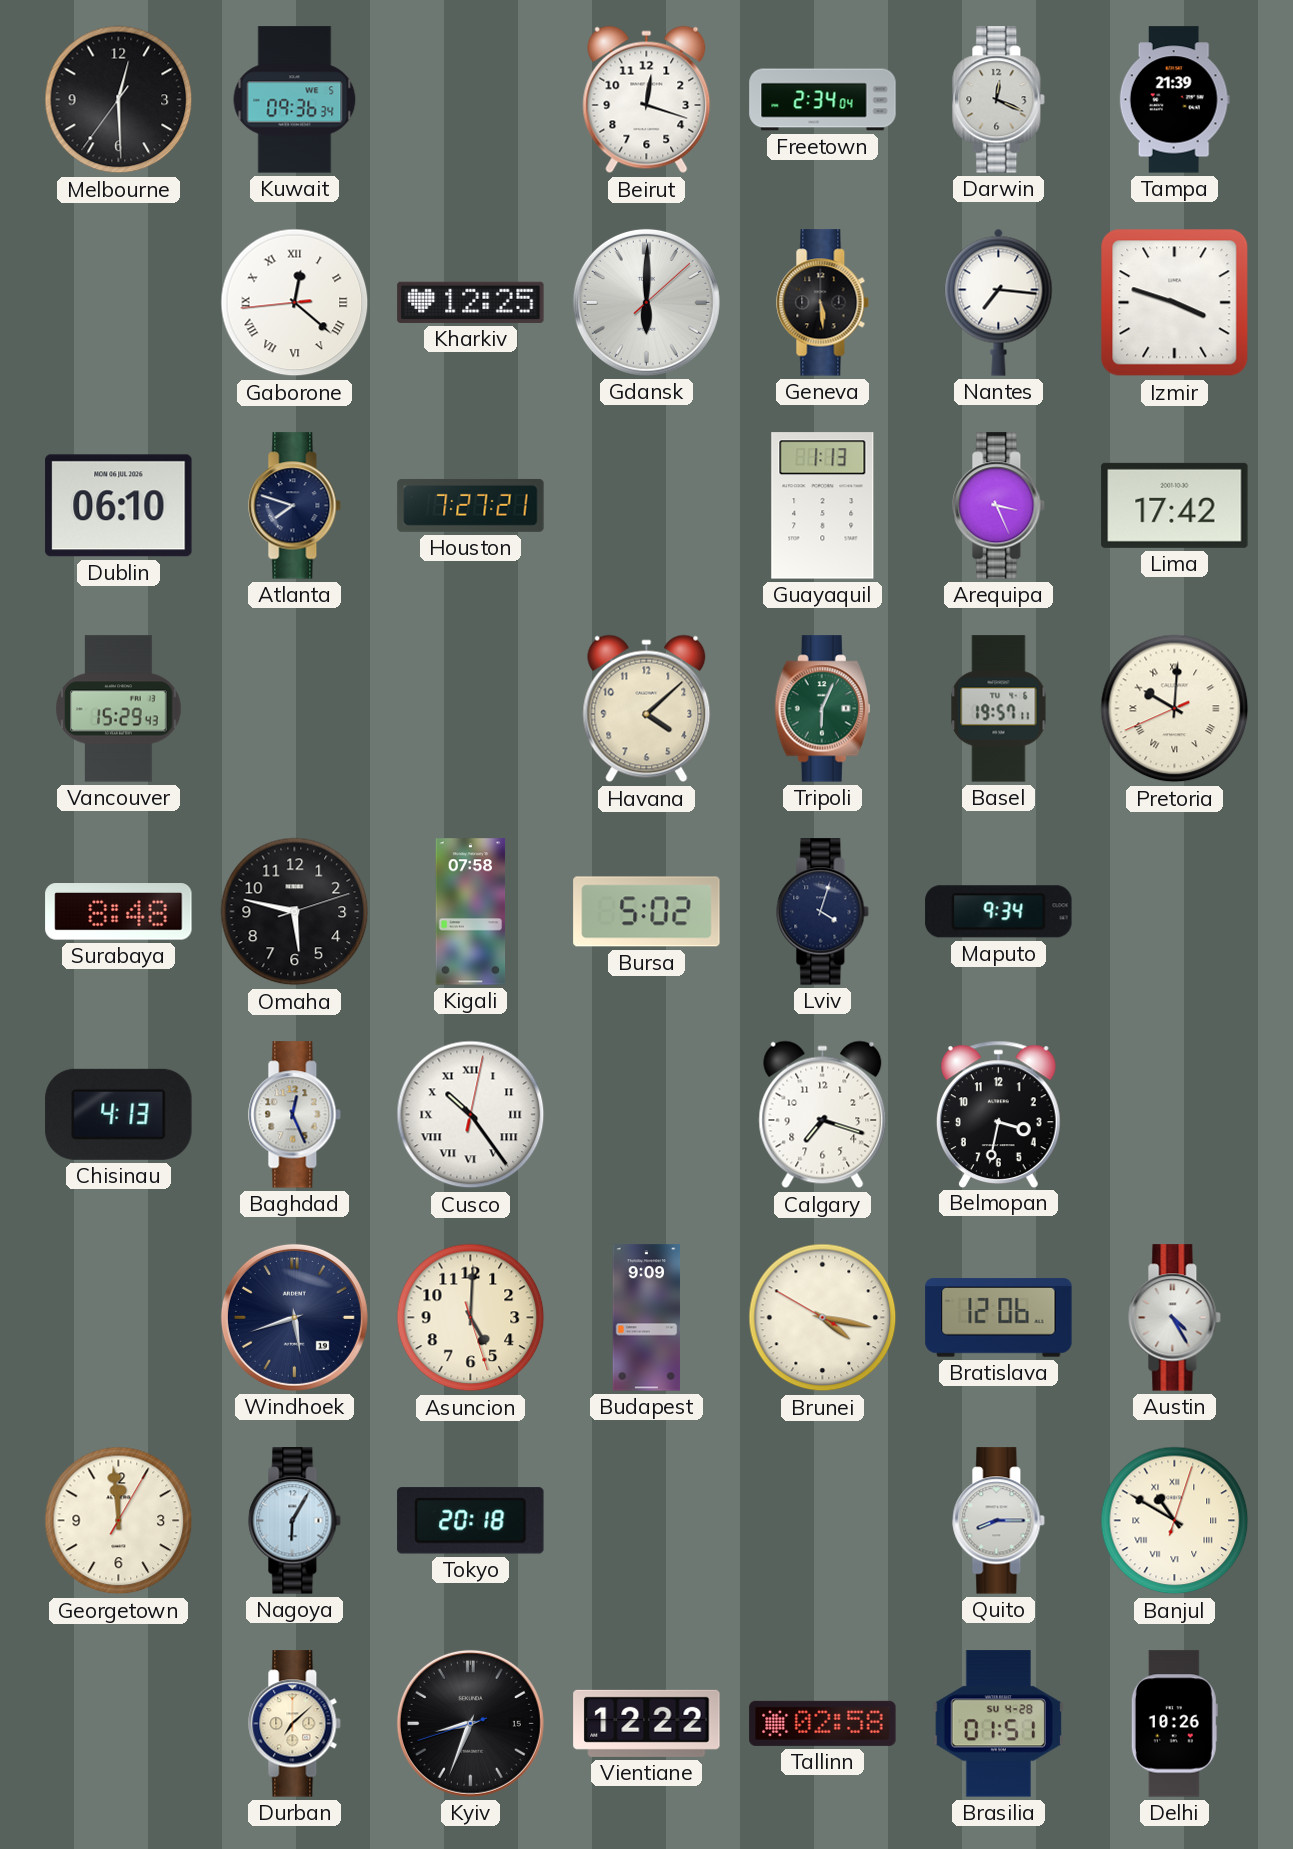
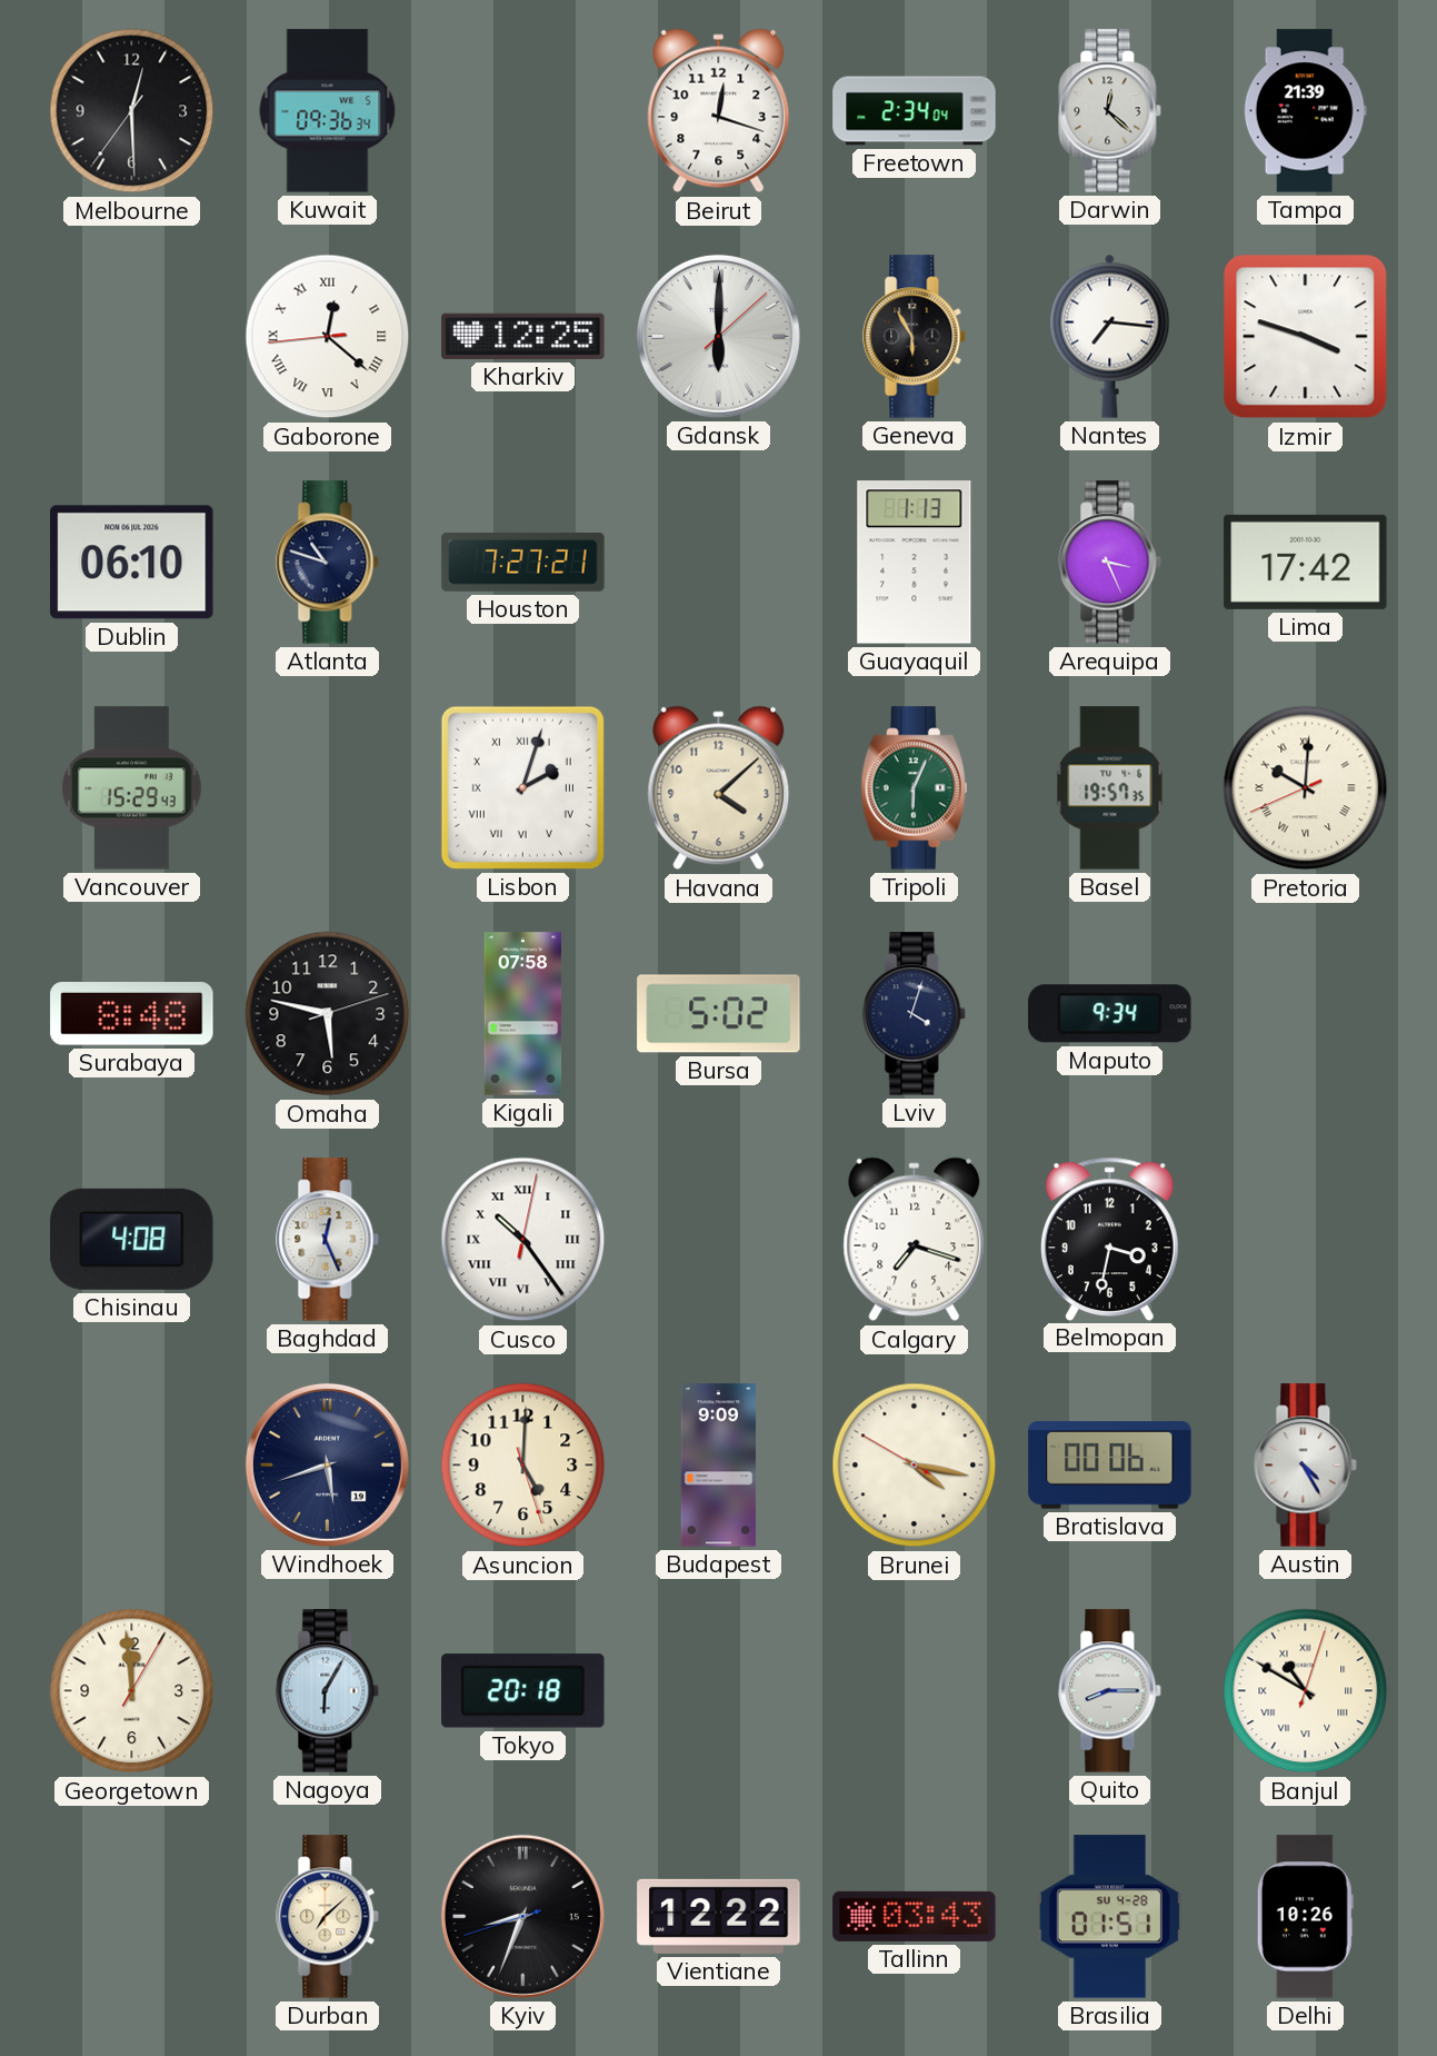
Darwin: 12:19 -> 12:22
Geneva: 5:29 -> 5:55
Atlanta: 7:48 -> 10:48
Lisbon: none -> 2:03
Basel: 19:57:11 -> 19:57:35
Chisinau: 4:13 -> 4:08
Bratislava: 12:06 -> 00:06
Tallinn: 02:58 -> 03:43
